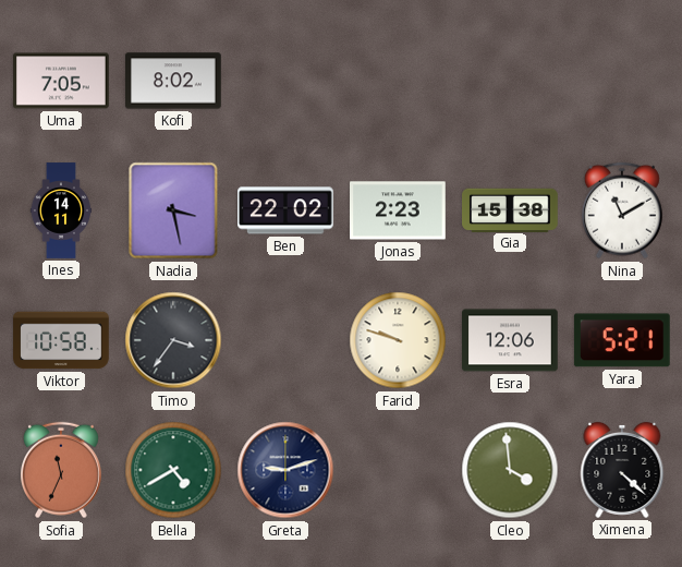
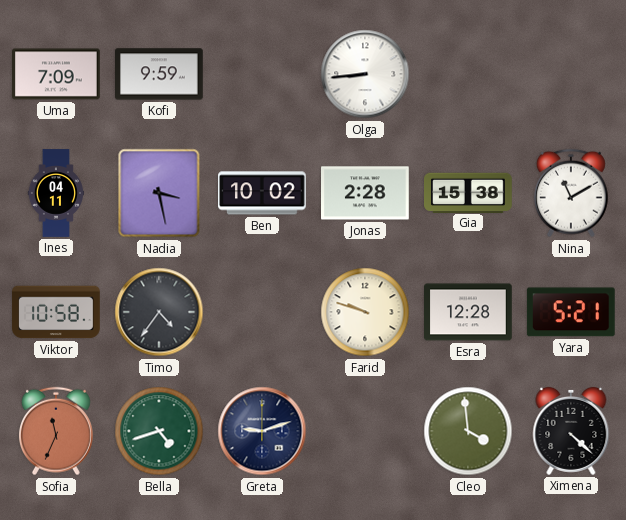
Uma: 7:05 -> 7:09
Kofi: 8:02 -> 9:59
Olga: none -> 8:44
Ines: 14:11 -> 04:11
Ben: 22:02 -> 10:02
Jonas: 2:23 -> 2:28
Timo: 3:36 -> 4:36
Esra: 12:06 -> 12:28
Bella: 4:40 -> 4:42
